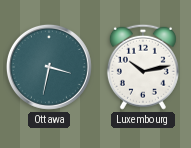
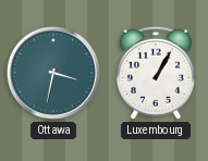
Luxembourg: 10:13 -> 1:05
